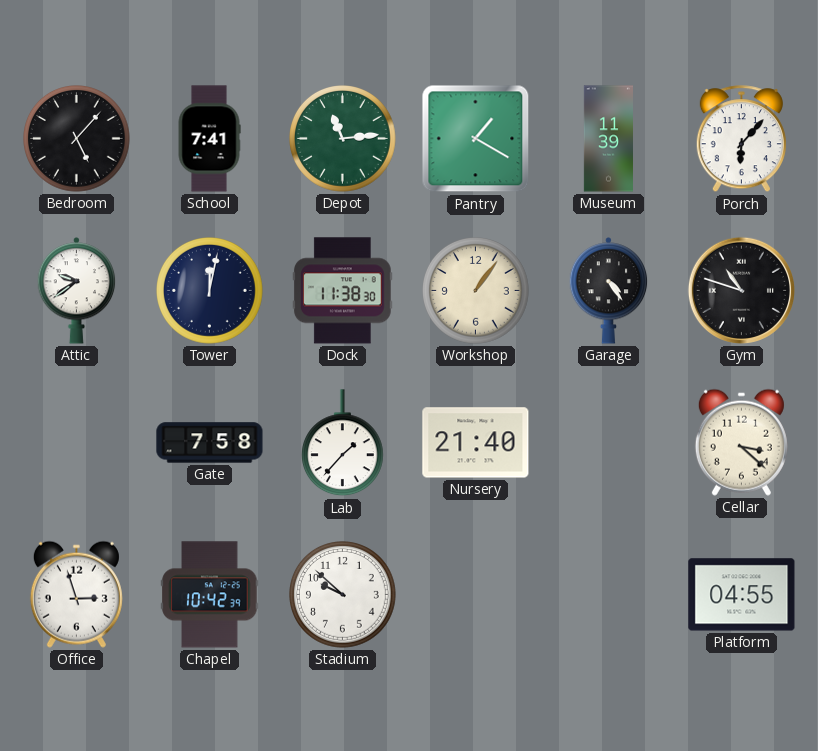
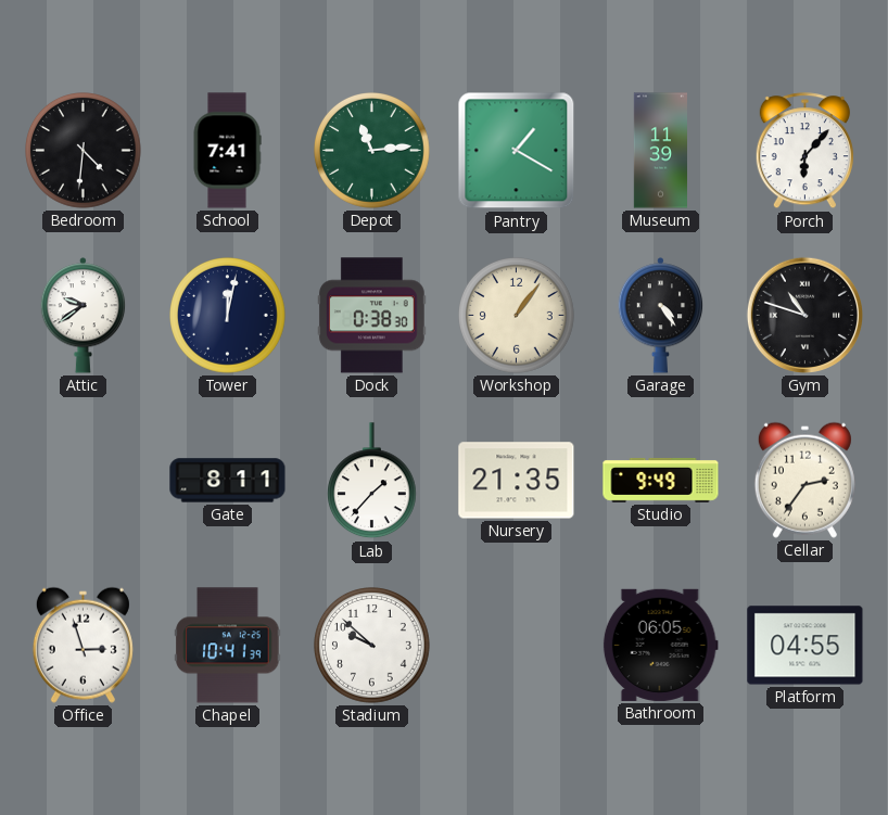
Bedroom: 5:07 -> 4:31
Dock: 11:38 -> 0:38
Gate: 7:58 -> 8:11
Nursery: 21:40 -> 21:35
Studio: none -> 9:49
Cellar: 3:22 -> 2:36
Chapel: 10:42 -> 10:41
Bathroom: none -> 06:05
